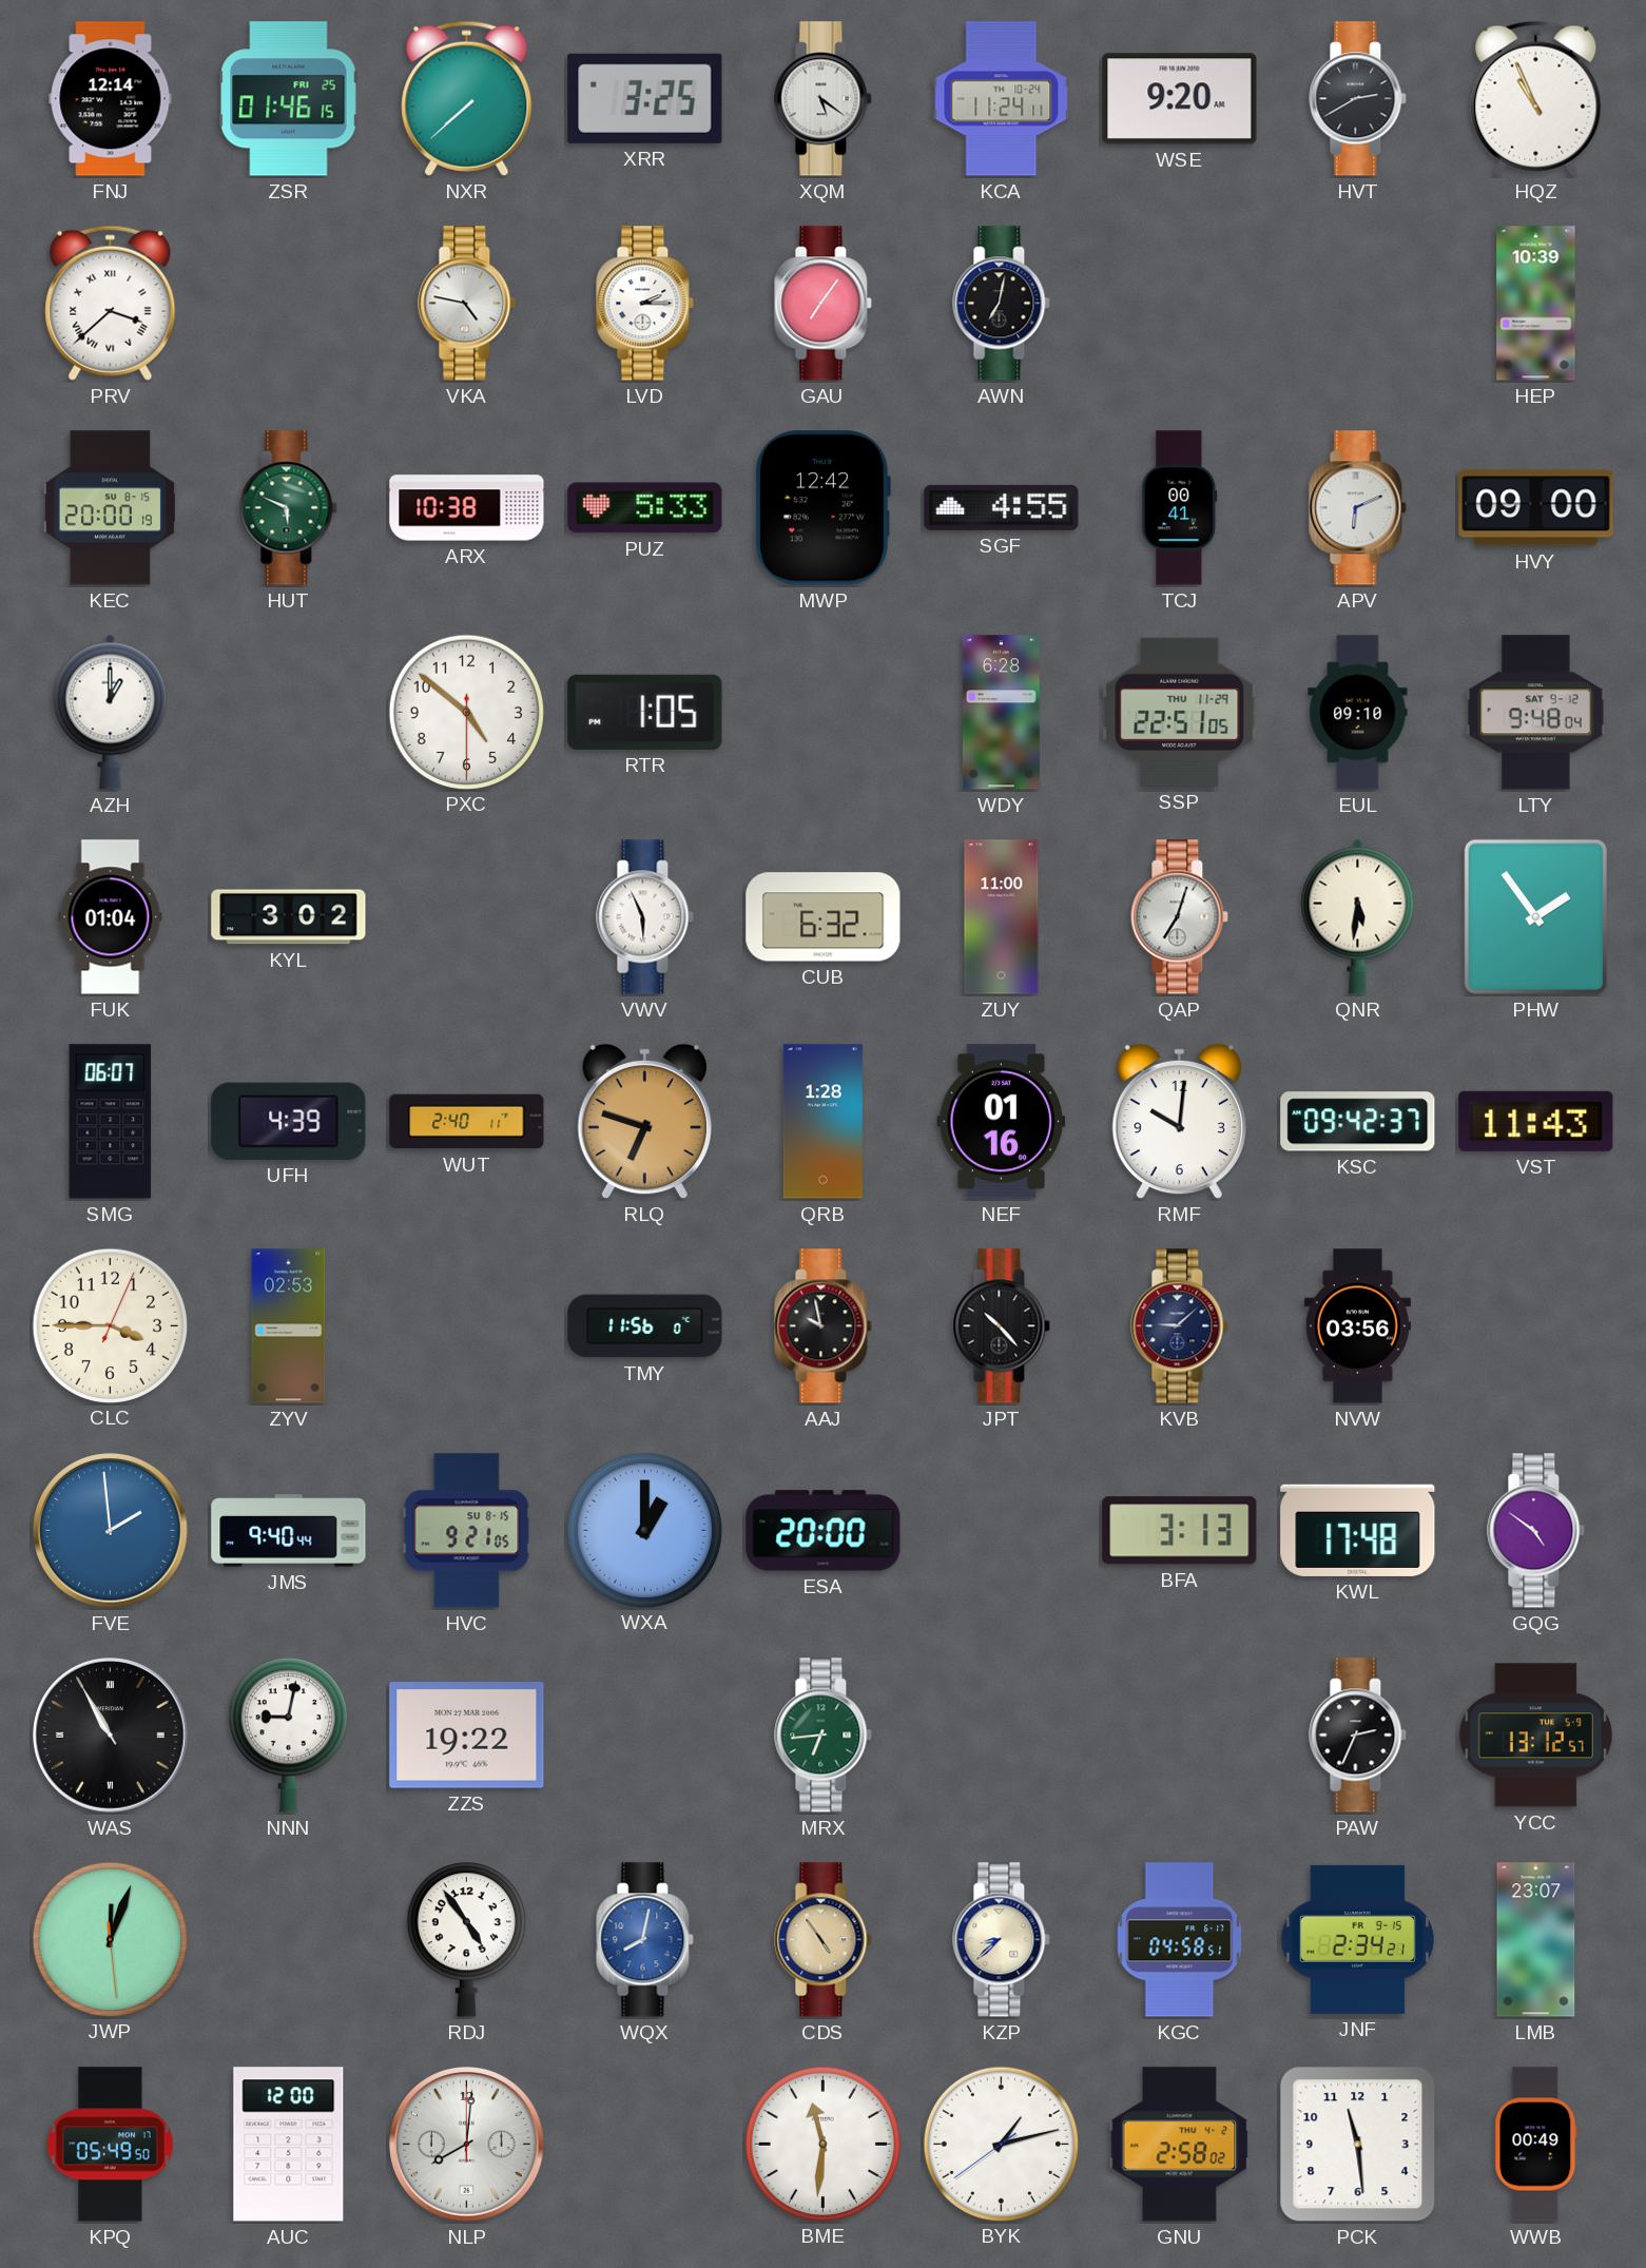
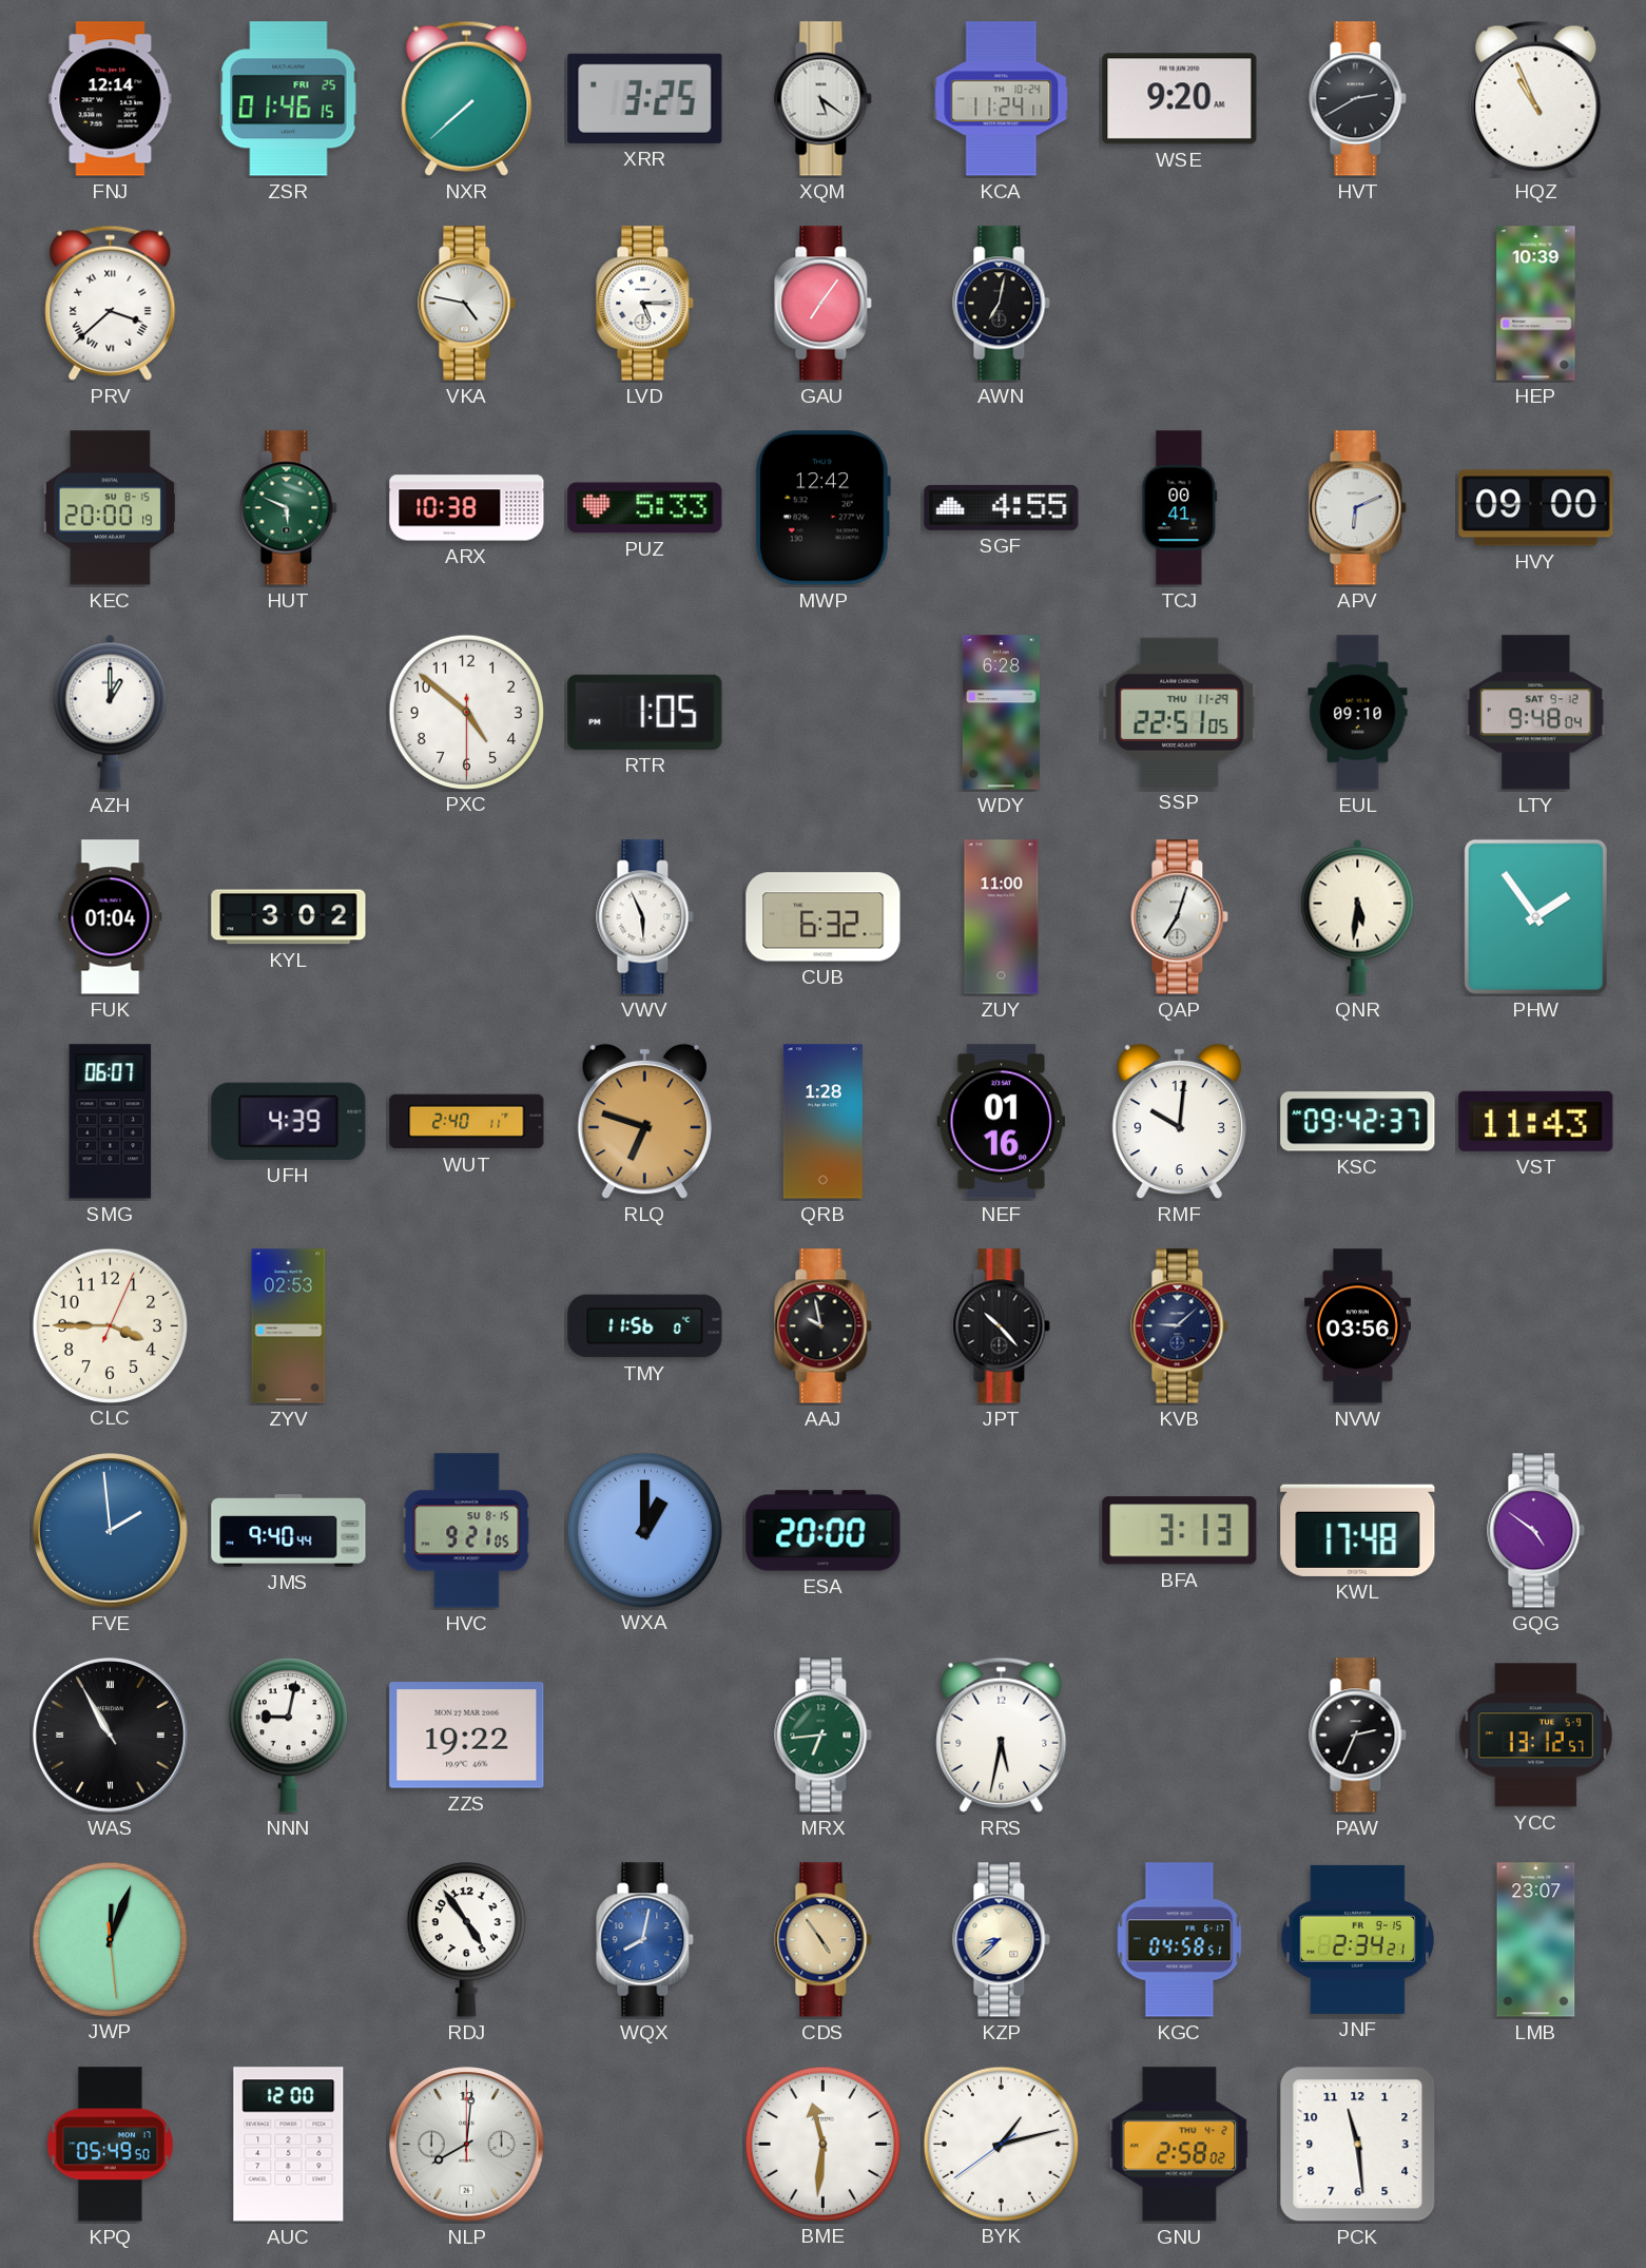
LVD: 2:15 -> 5:15
RRS: none -> 5:32
WWB: 00:49 -> none
